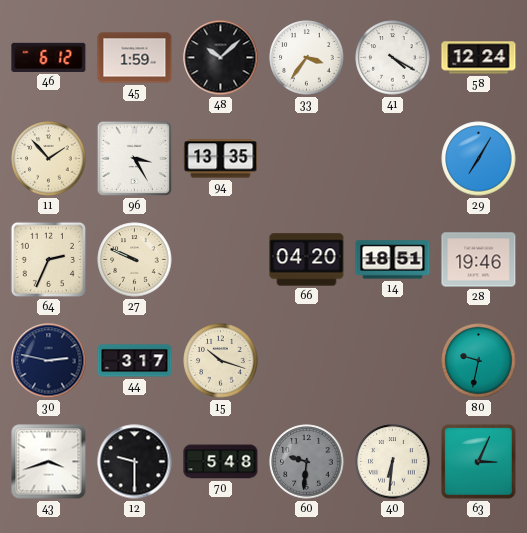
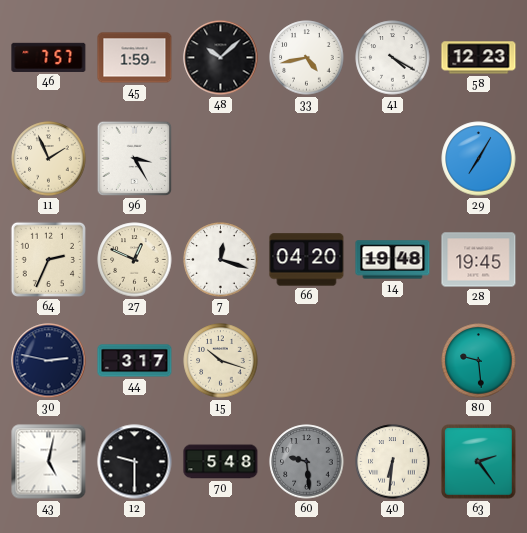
46: 6:12 -> 7:57
33: 3:36 -> 4:43
58: 12:24 -> 12:23
11: 1:53 -> 1:56
94: 13:35 -> none
27: 9:49 -> 12:49
7: none -> 12:18
14: 18:51 -> 19:48
28: 19:46 -> 19:45
80: 9:32 -> 9:29
43: 3:42 -> 5:02
60: 9:31 -> 9:29
63: 3:04 -> 2:24
